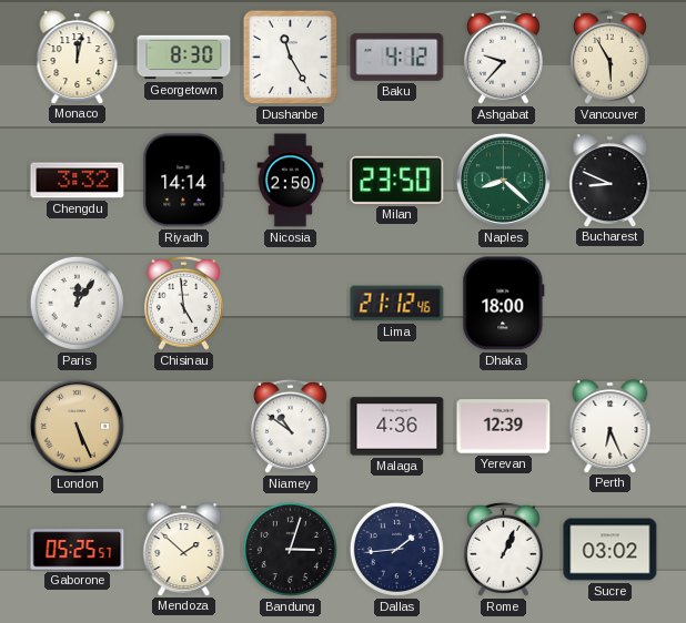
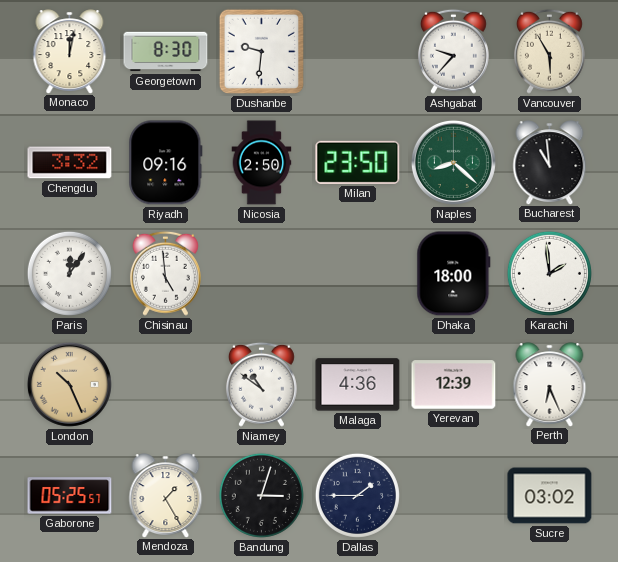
Dushanbe: 11:25 -> 9:31
Baku: 4:12 -> none
Riyadh: 14:14 -> 09:16
Bucharest: 8:49 -> 10:59
Lima: 21:12 -> none
Karachi: none -> 1:59
London: 5:26 -> 10:26
Mendoza: 1:52 -> 1:25
Dallas: 1:44 -> 1:45
Rome: 1:04 -> none
